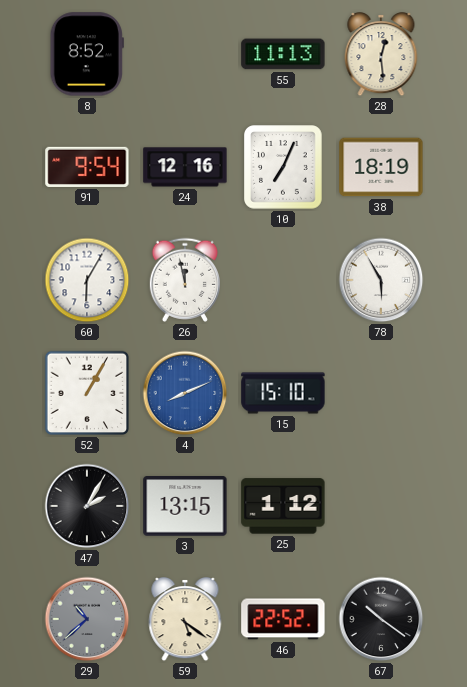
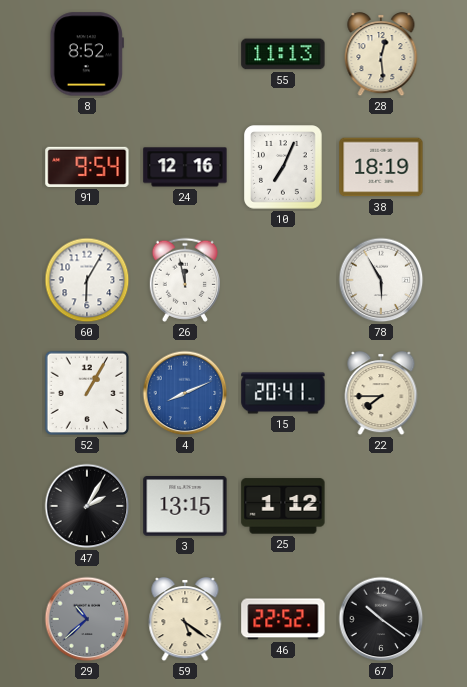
15: 15:10 -> 20:41
22: none -> 7:45
